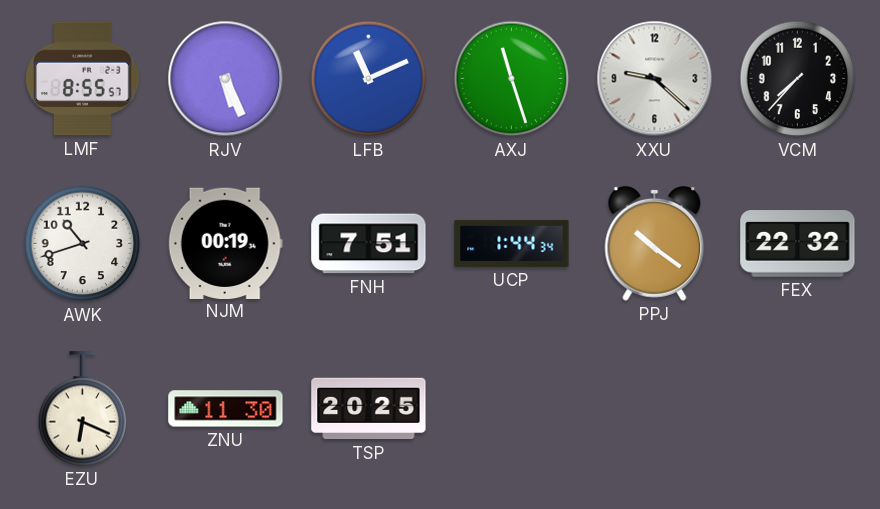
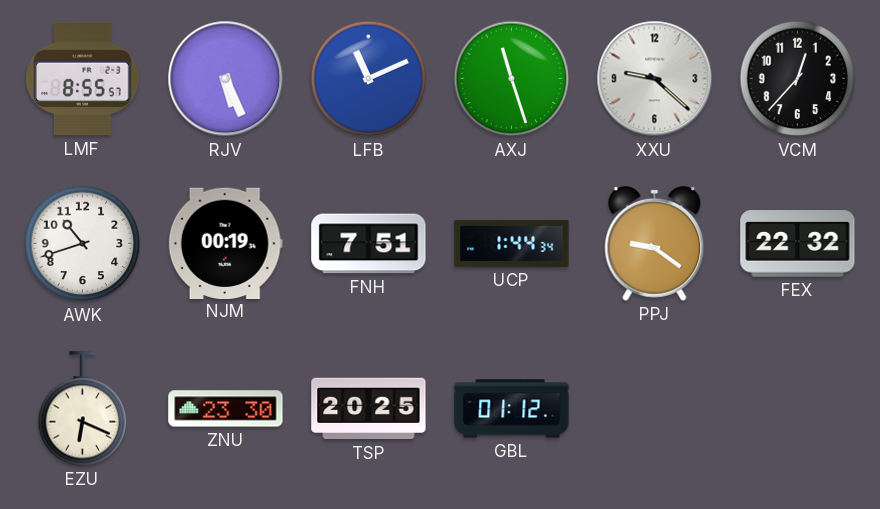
VCM: 7:37 -> 12:37
PPJ: 10:21 -> 9:21
ZNU: 11:30 -> 23:30
GBL: none -> 01:12
